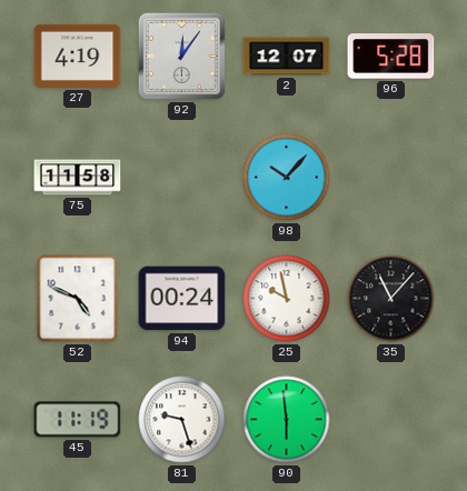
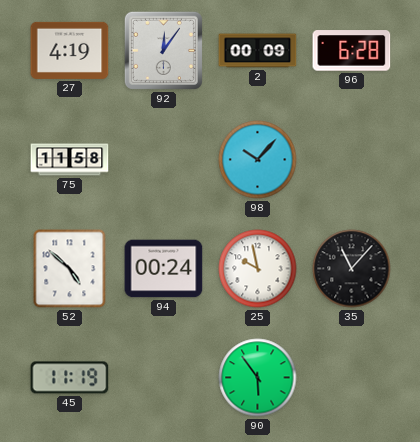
2: 12:07 -> 00:09
96: 5:28 -> 6:28
52: 4:49 -> 4:52
81: 9:27 -> none
90: 5:59 -> 5:54
